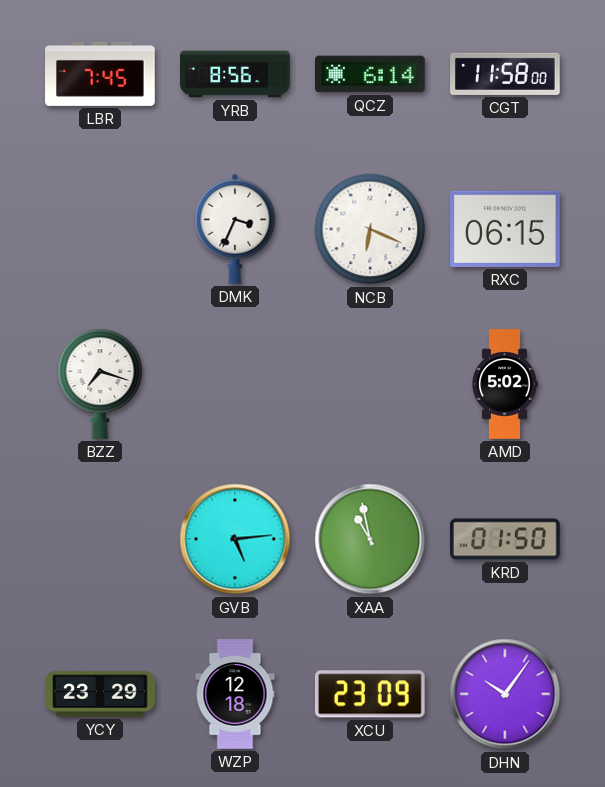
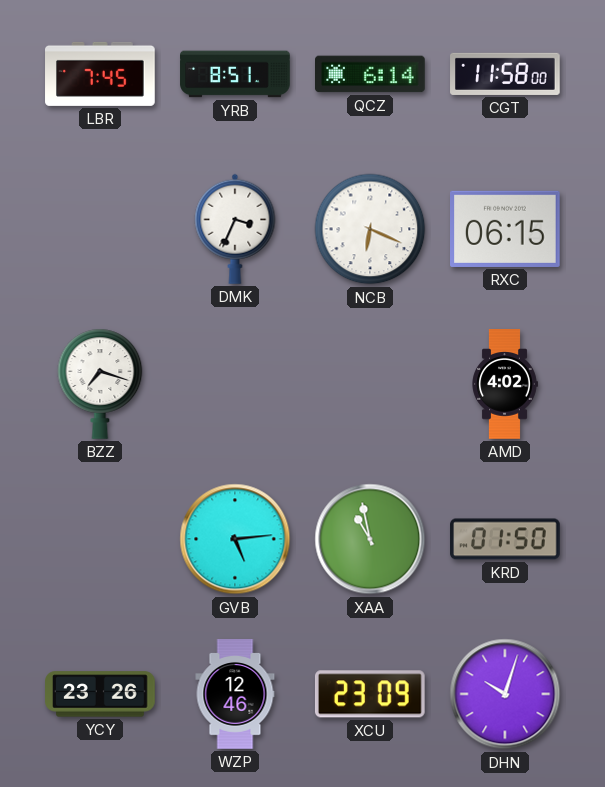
YRB: 8:56 -> 8:51
AMD: 5:02 -> 4:02
YCY: 23:29 -> 23:26
WZP: 12:18 -> 12:46
DHN: 10:06 -> 10:03
